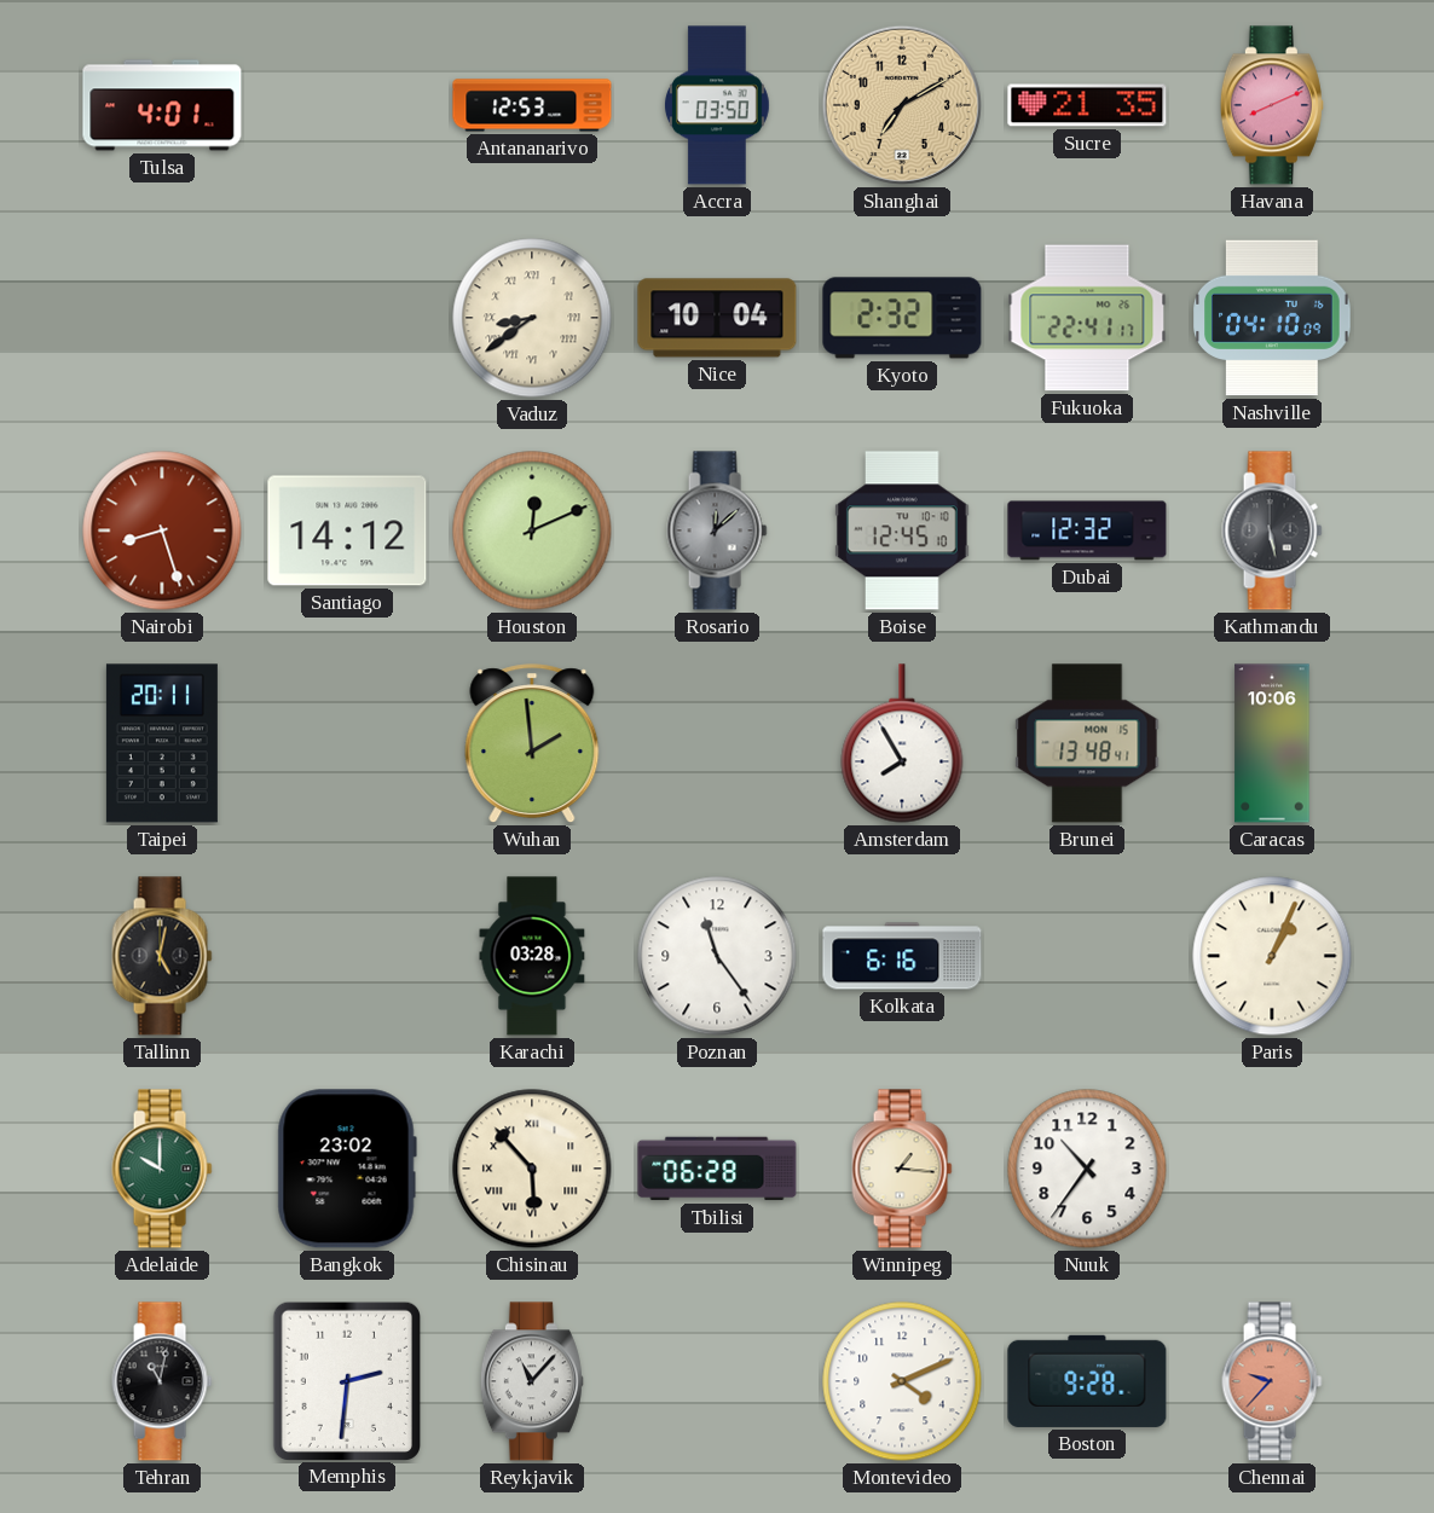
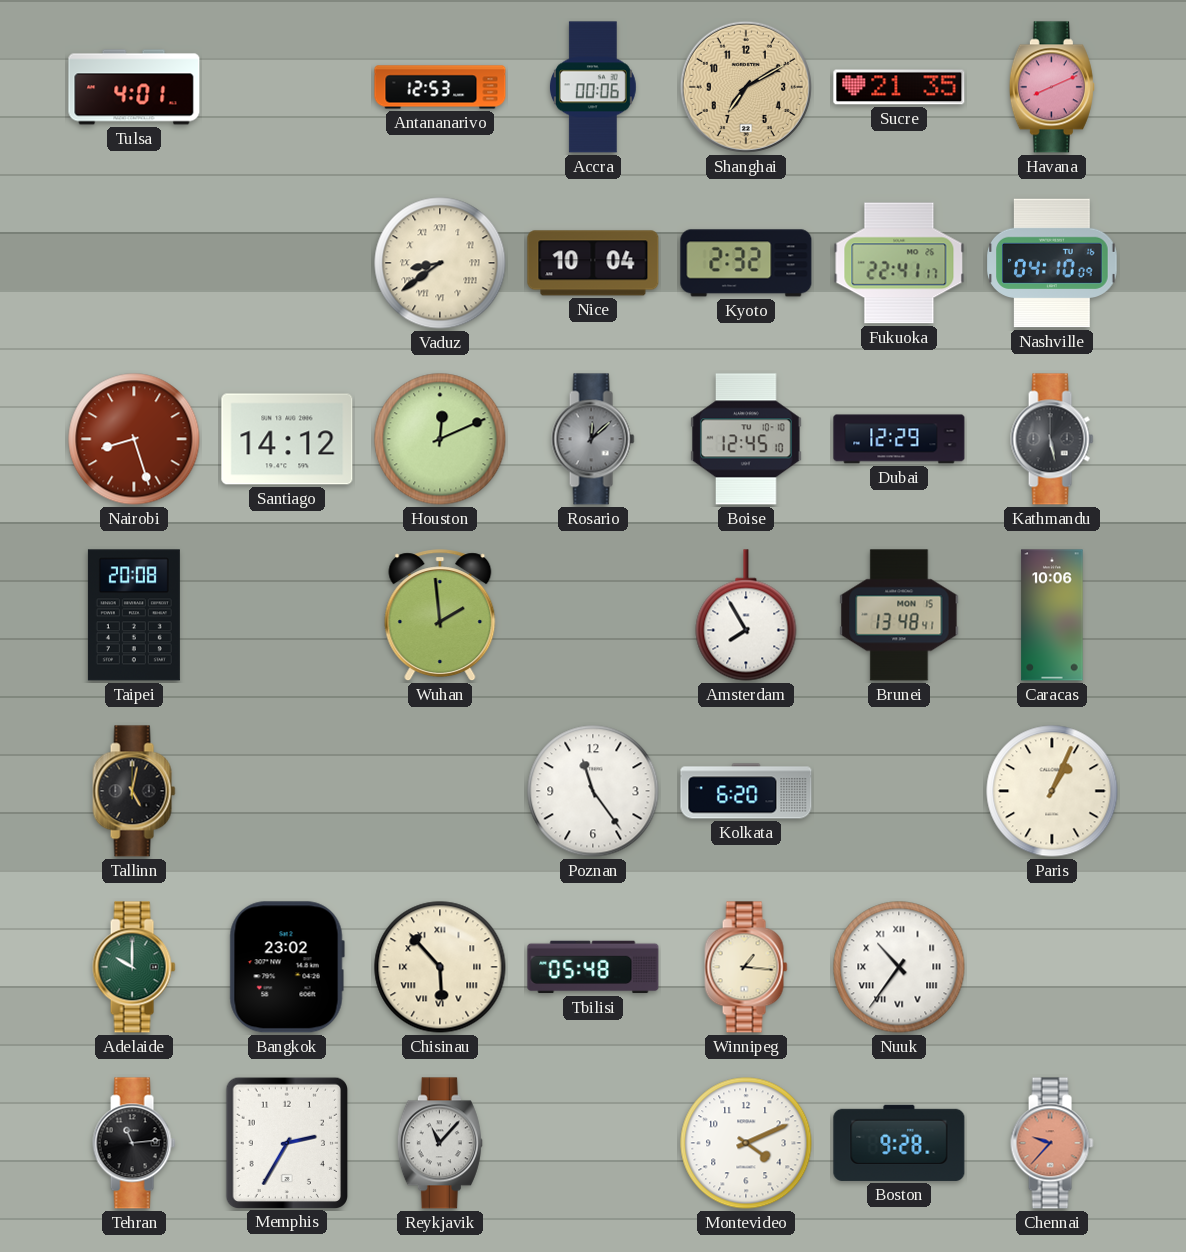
Accra: 03:50 -> 00:06
Dubai: 12:32 -> 12:29
Taipei: 20:11 -> 20:08
Karachi: 03:28 -> none
Kolkata: 6:16 -> 6:20
Tbilisi: 06:28 -> 05:48
Nuuk numerals: Arabic -> Roman
Tehran: 11:02 -> 11:14
Memphis: 2:31 -> 2:35
